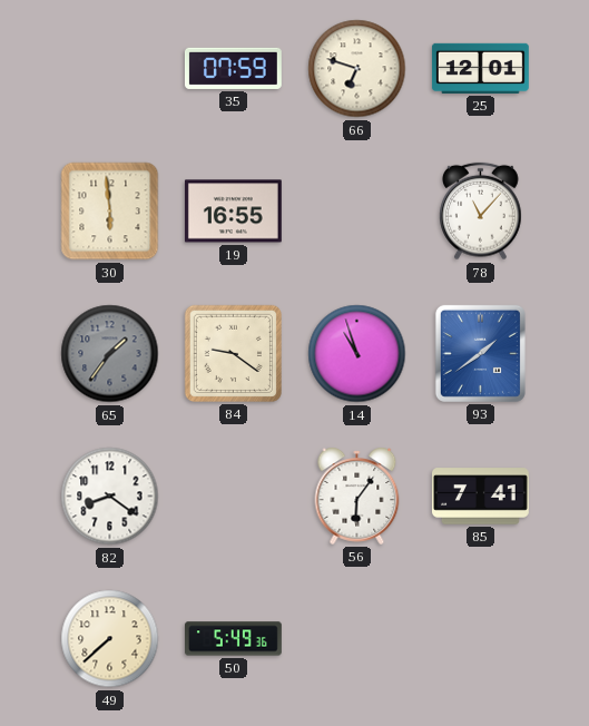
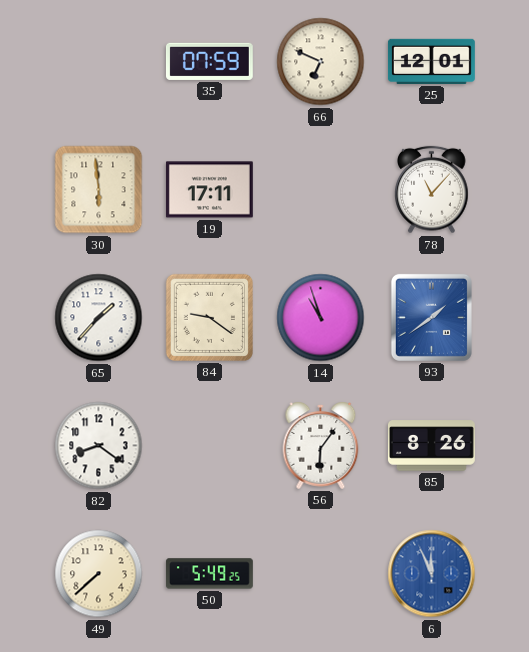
66: 6:48 -> 6:49
19: 16:55 -> 17:11
65: 1:36 -> 1:37
65 dial: grey -> white
85: 7:41 -> 8:26
50: 5:49:36 -> 5:49:25
6: none -> 11:56
